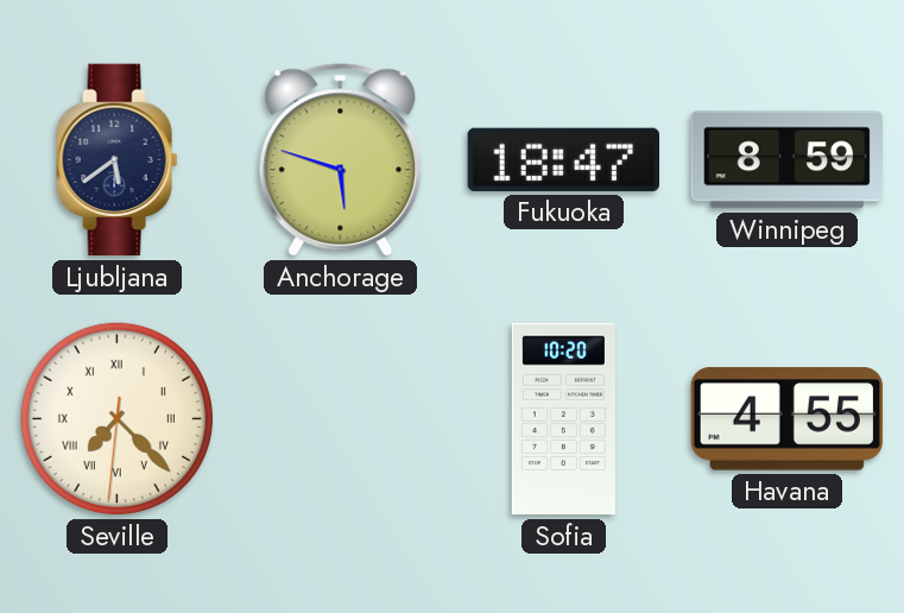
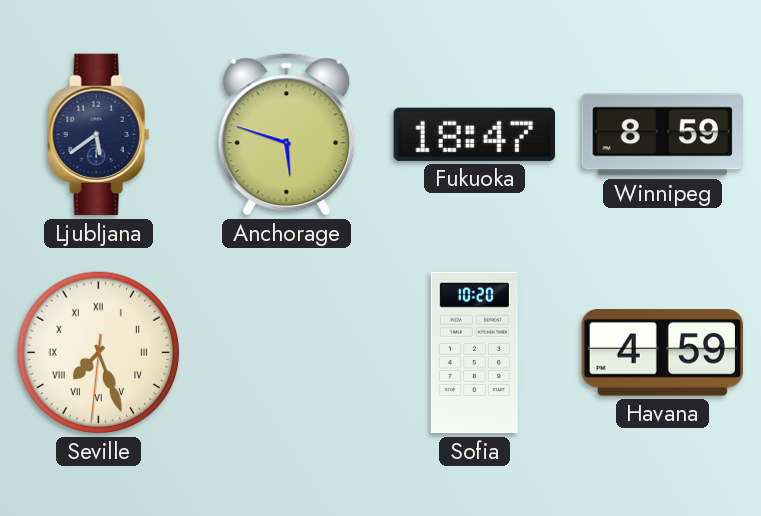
Seville: 7:22 -> 7:26
Havana: 4:55 -> 4:59
